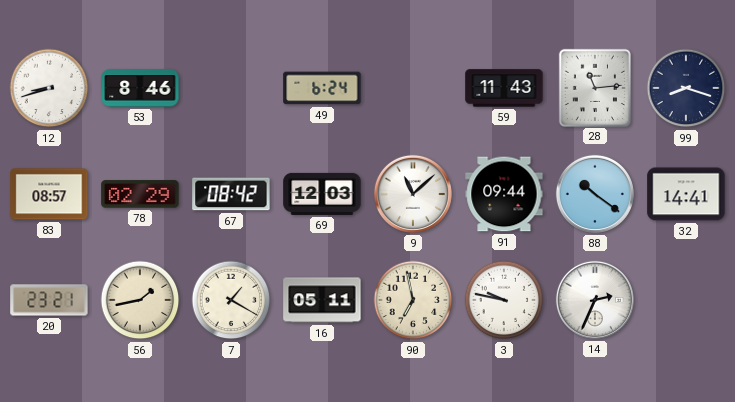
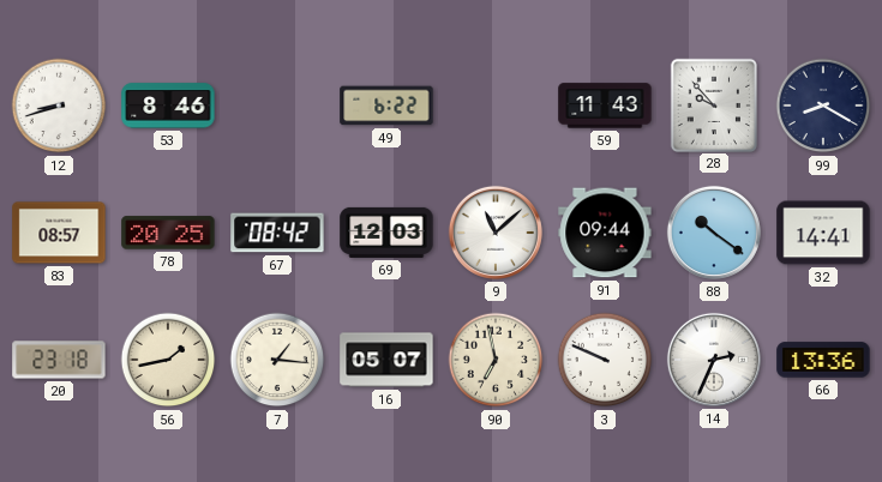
49: 6:24 -> 6:22
28: 11:14 -> 9:53
99: 8:18 -> 8:20
78: 02:29 -> 20:25
20: 23:21 -> 23:18
7: 1:20 -> 1:16
16: 05:11 -> 05:07
3: 9:47 -> 9:49
66: none -> 13:36
